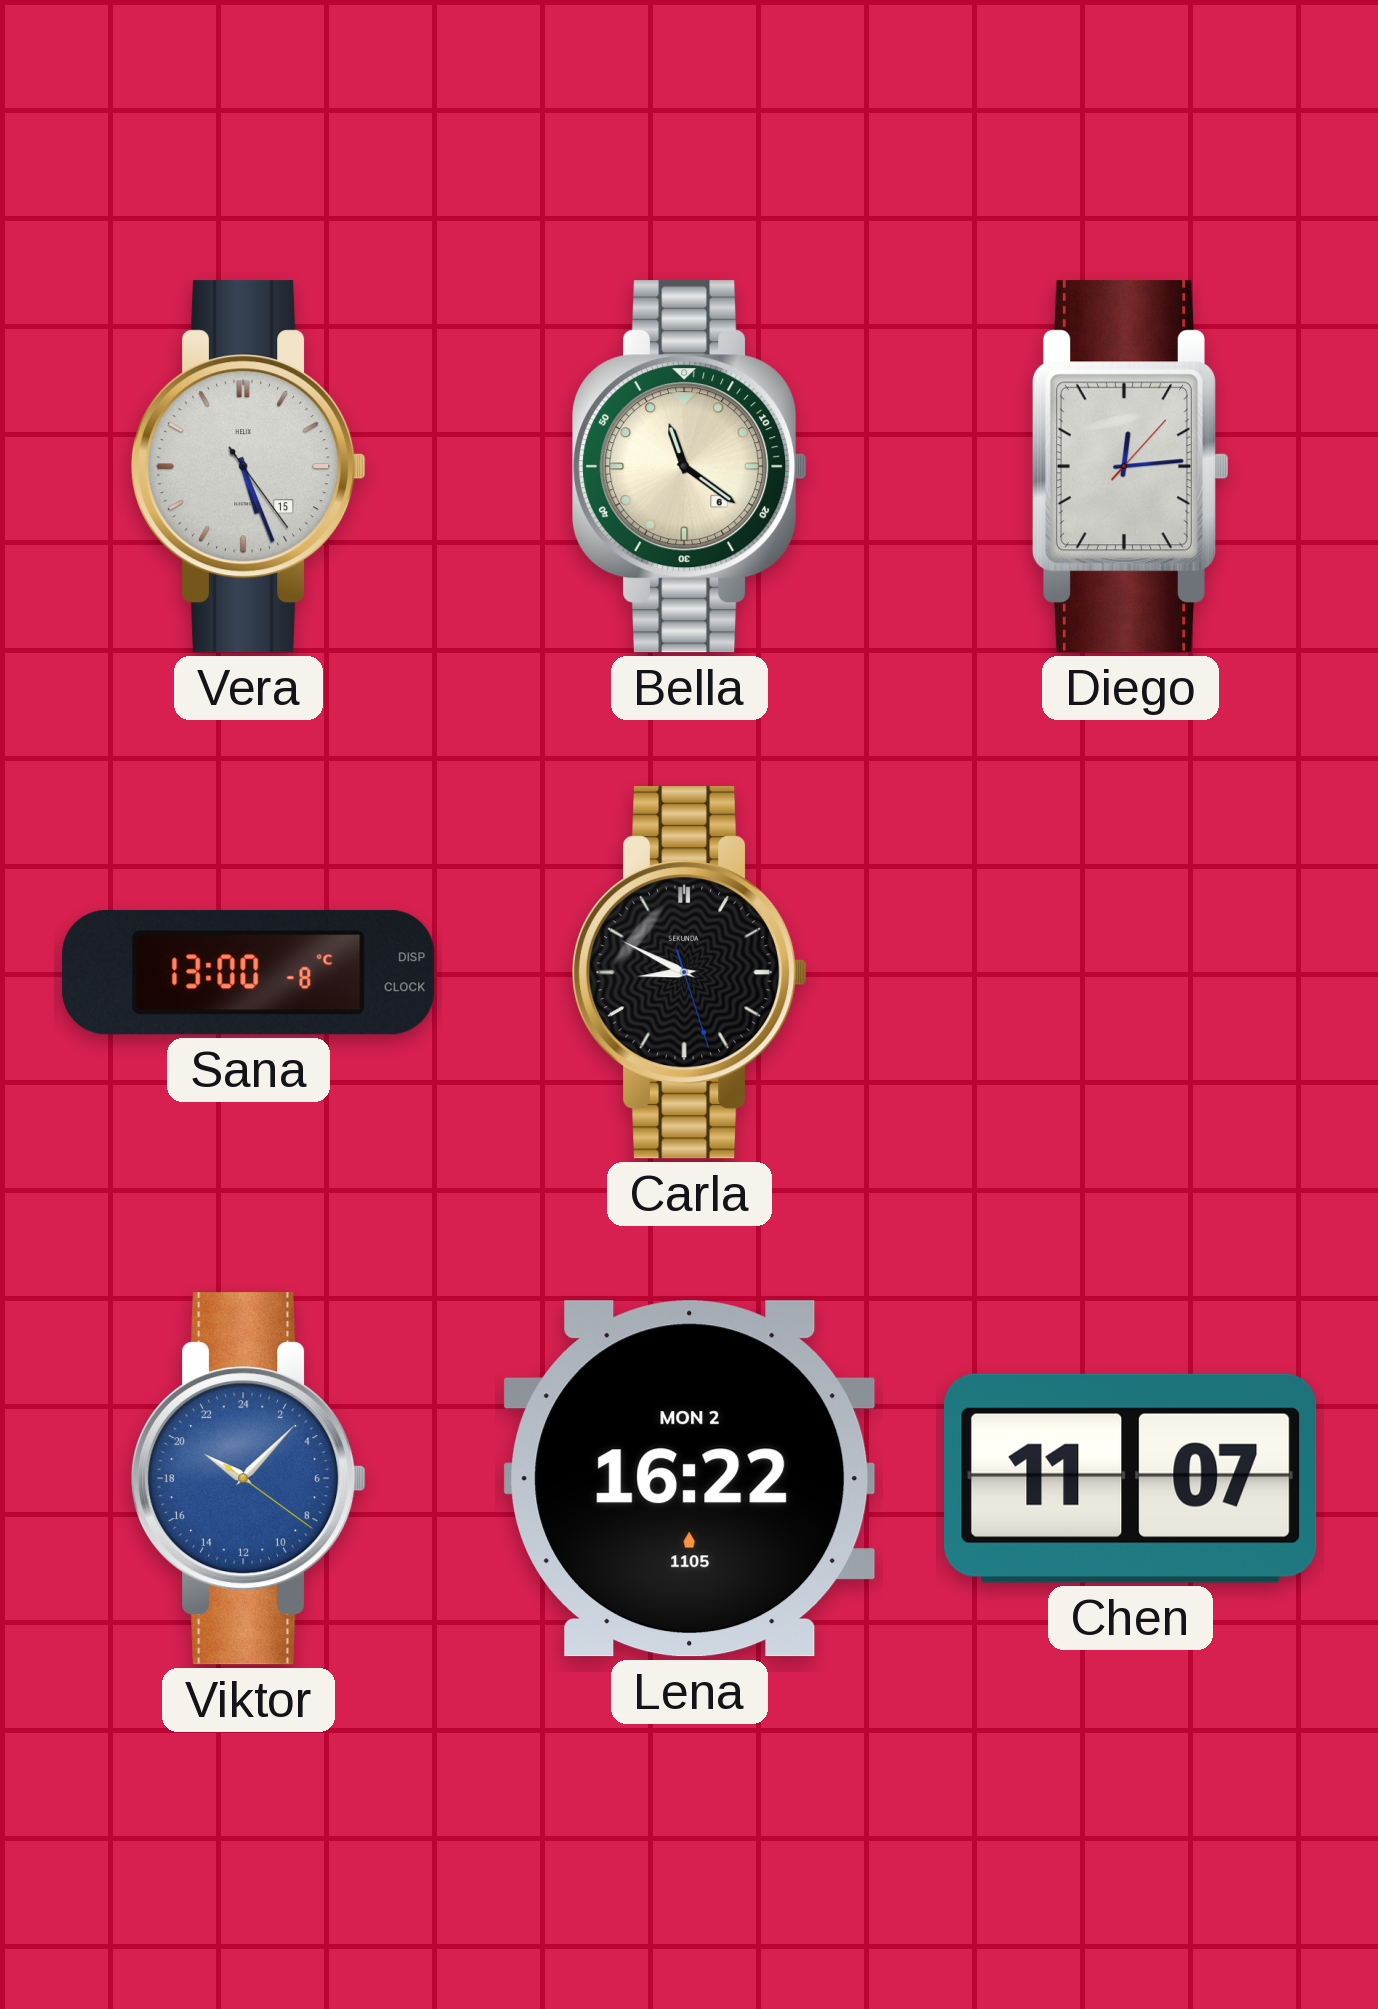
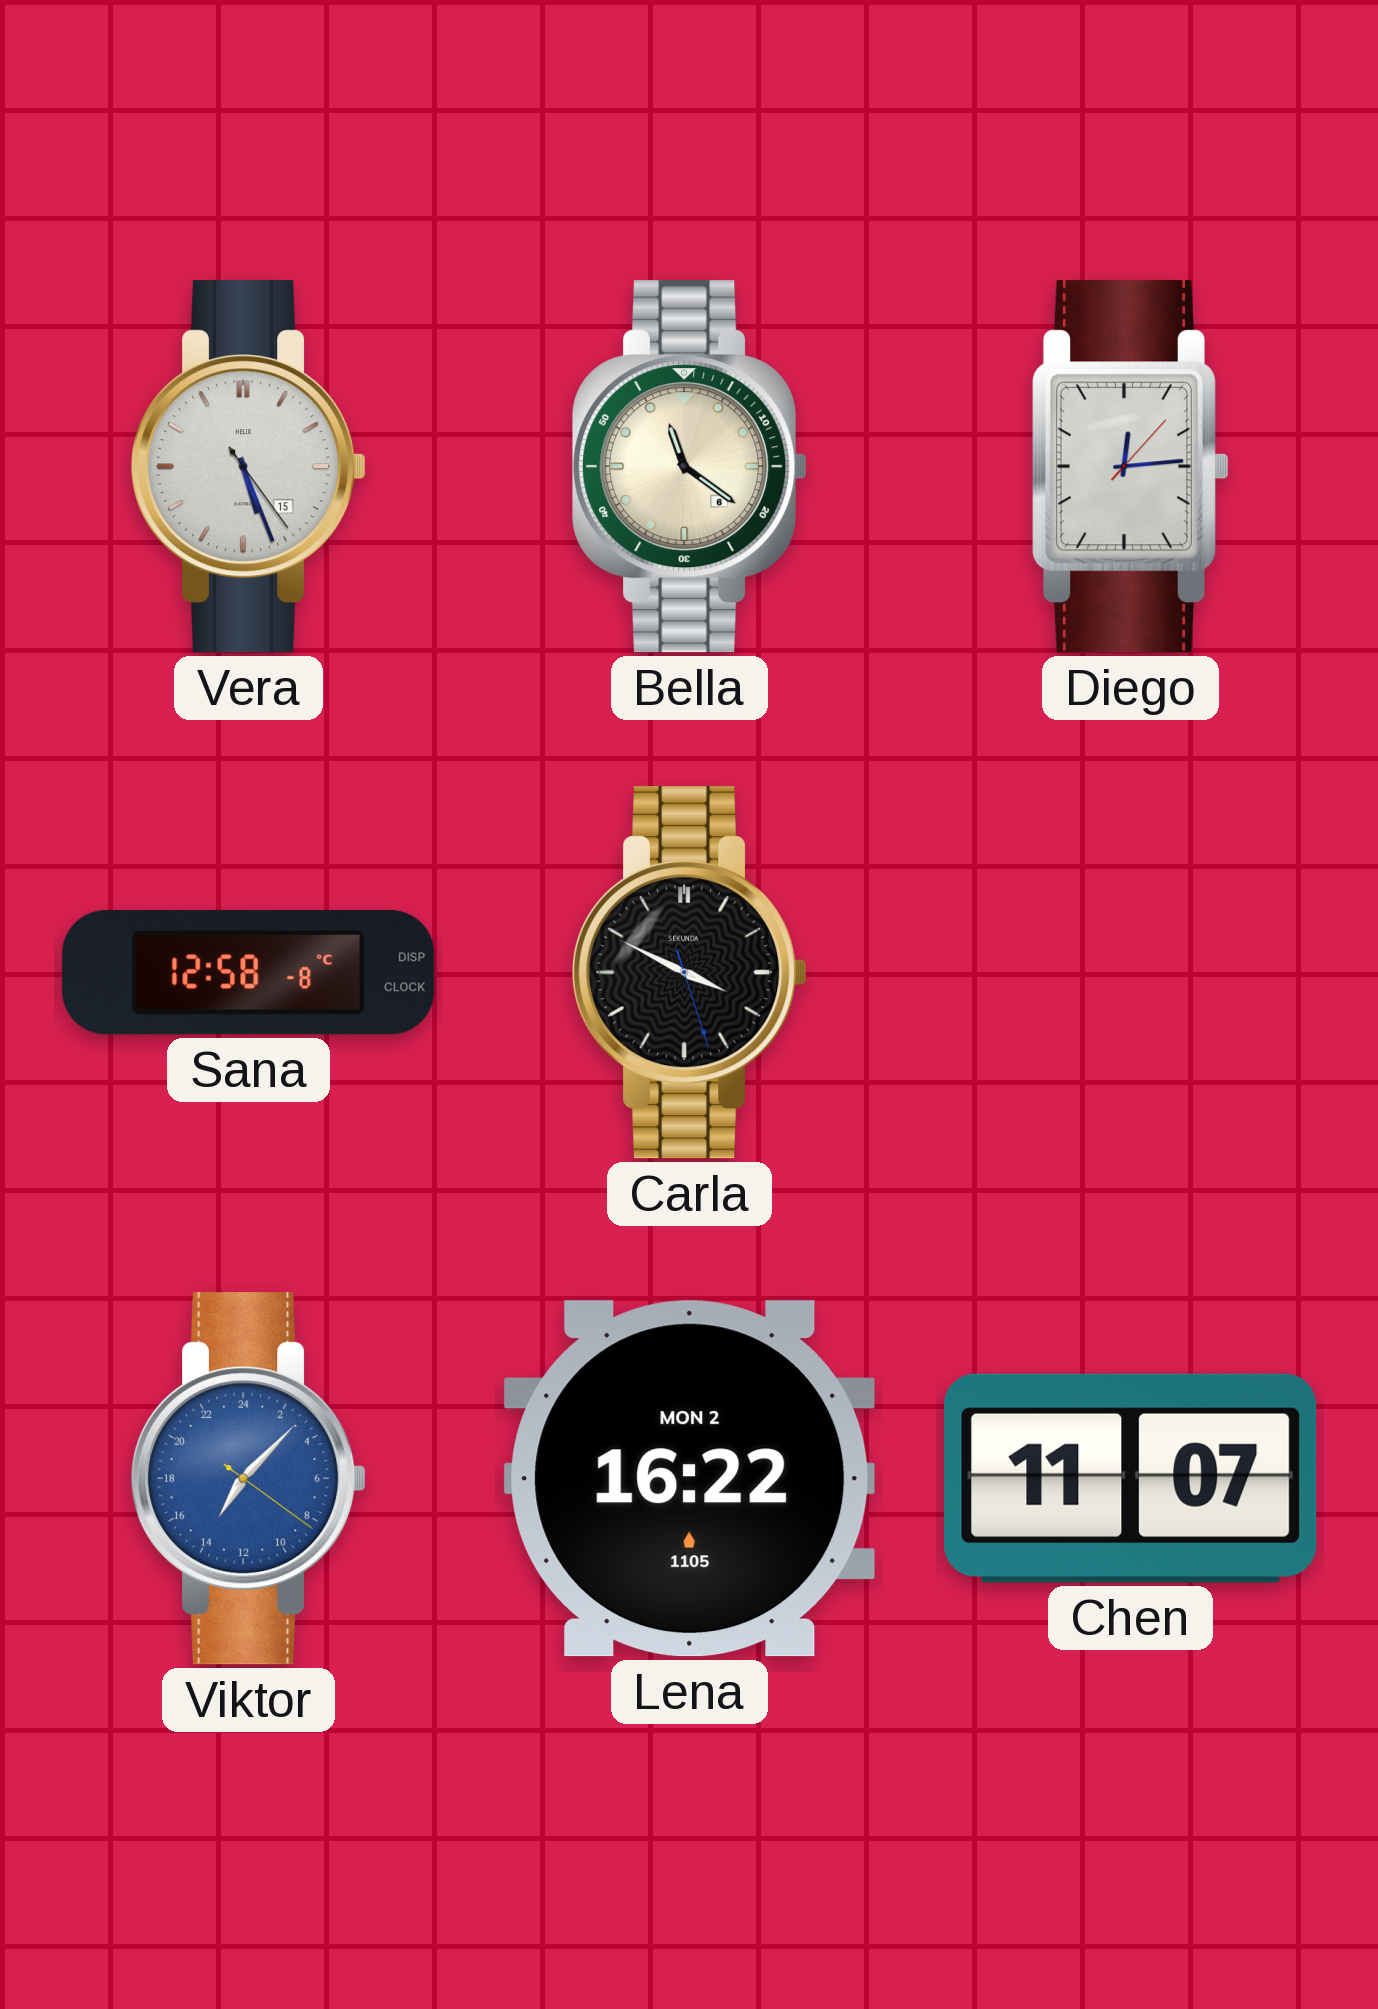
Sana: 13:00 -> 12:58
Carla: 8:49 -> 3:49
Viktor: 20:07 -> 14:07
